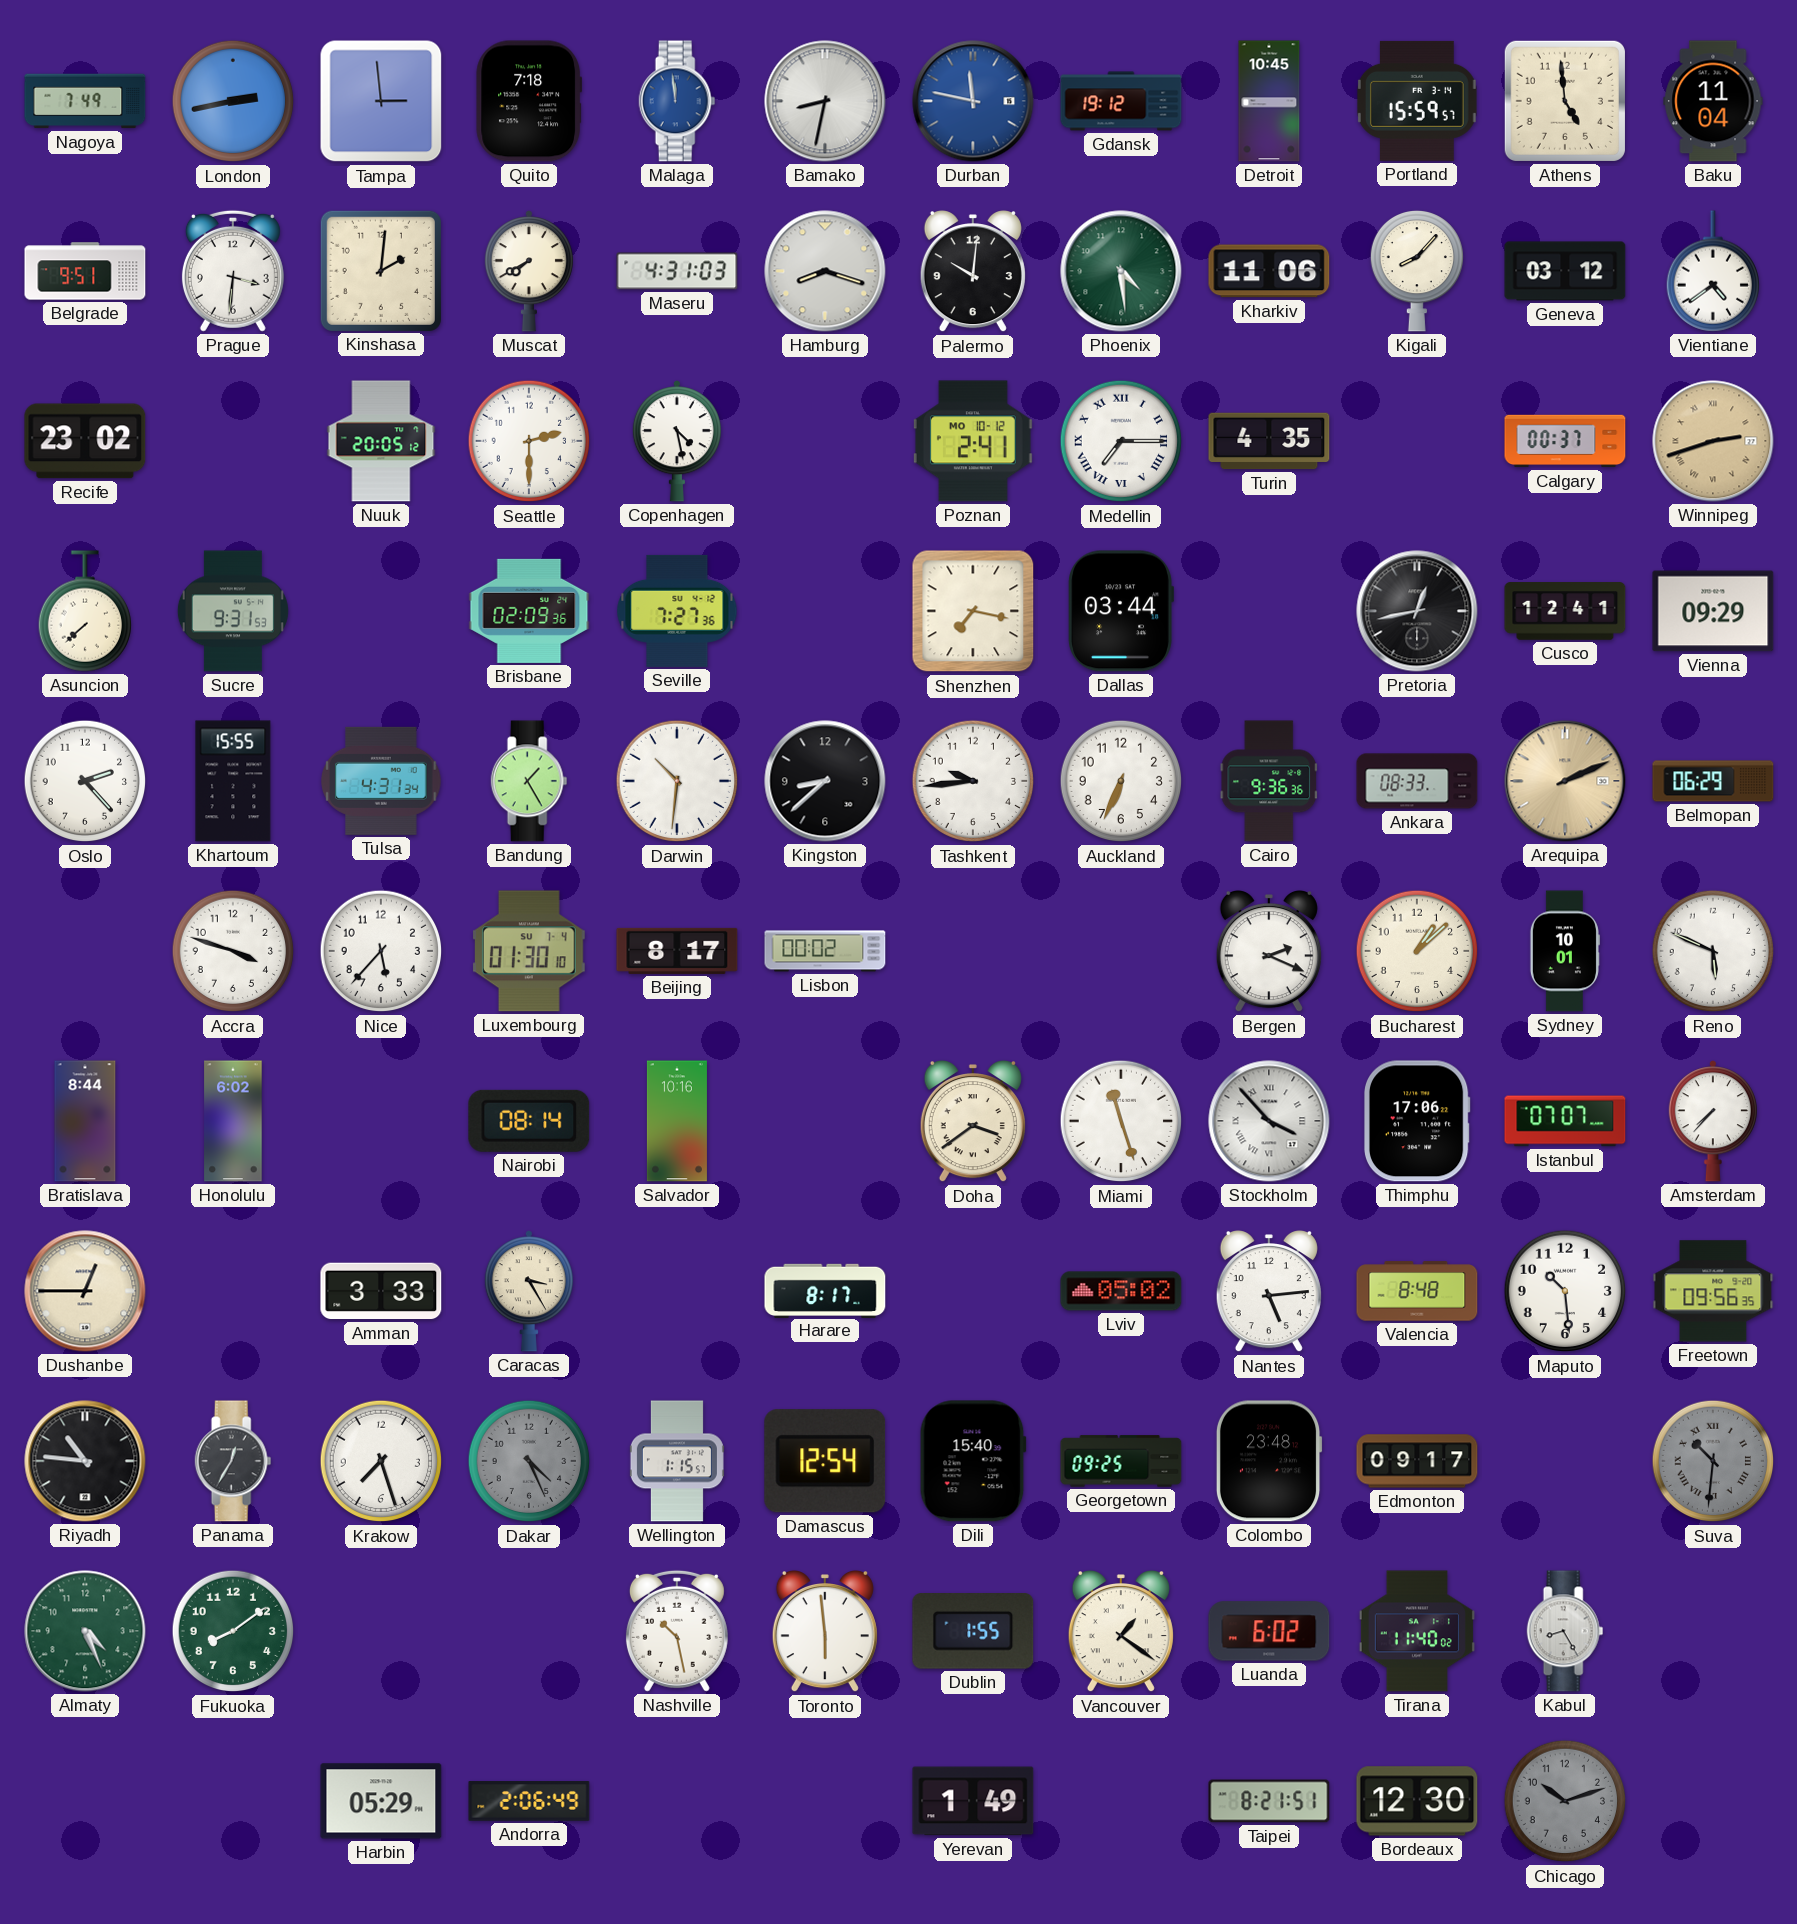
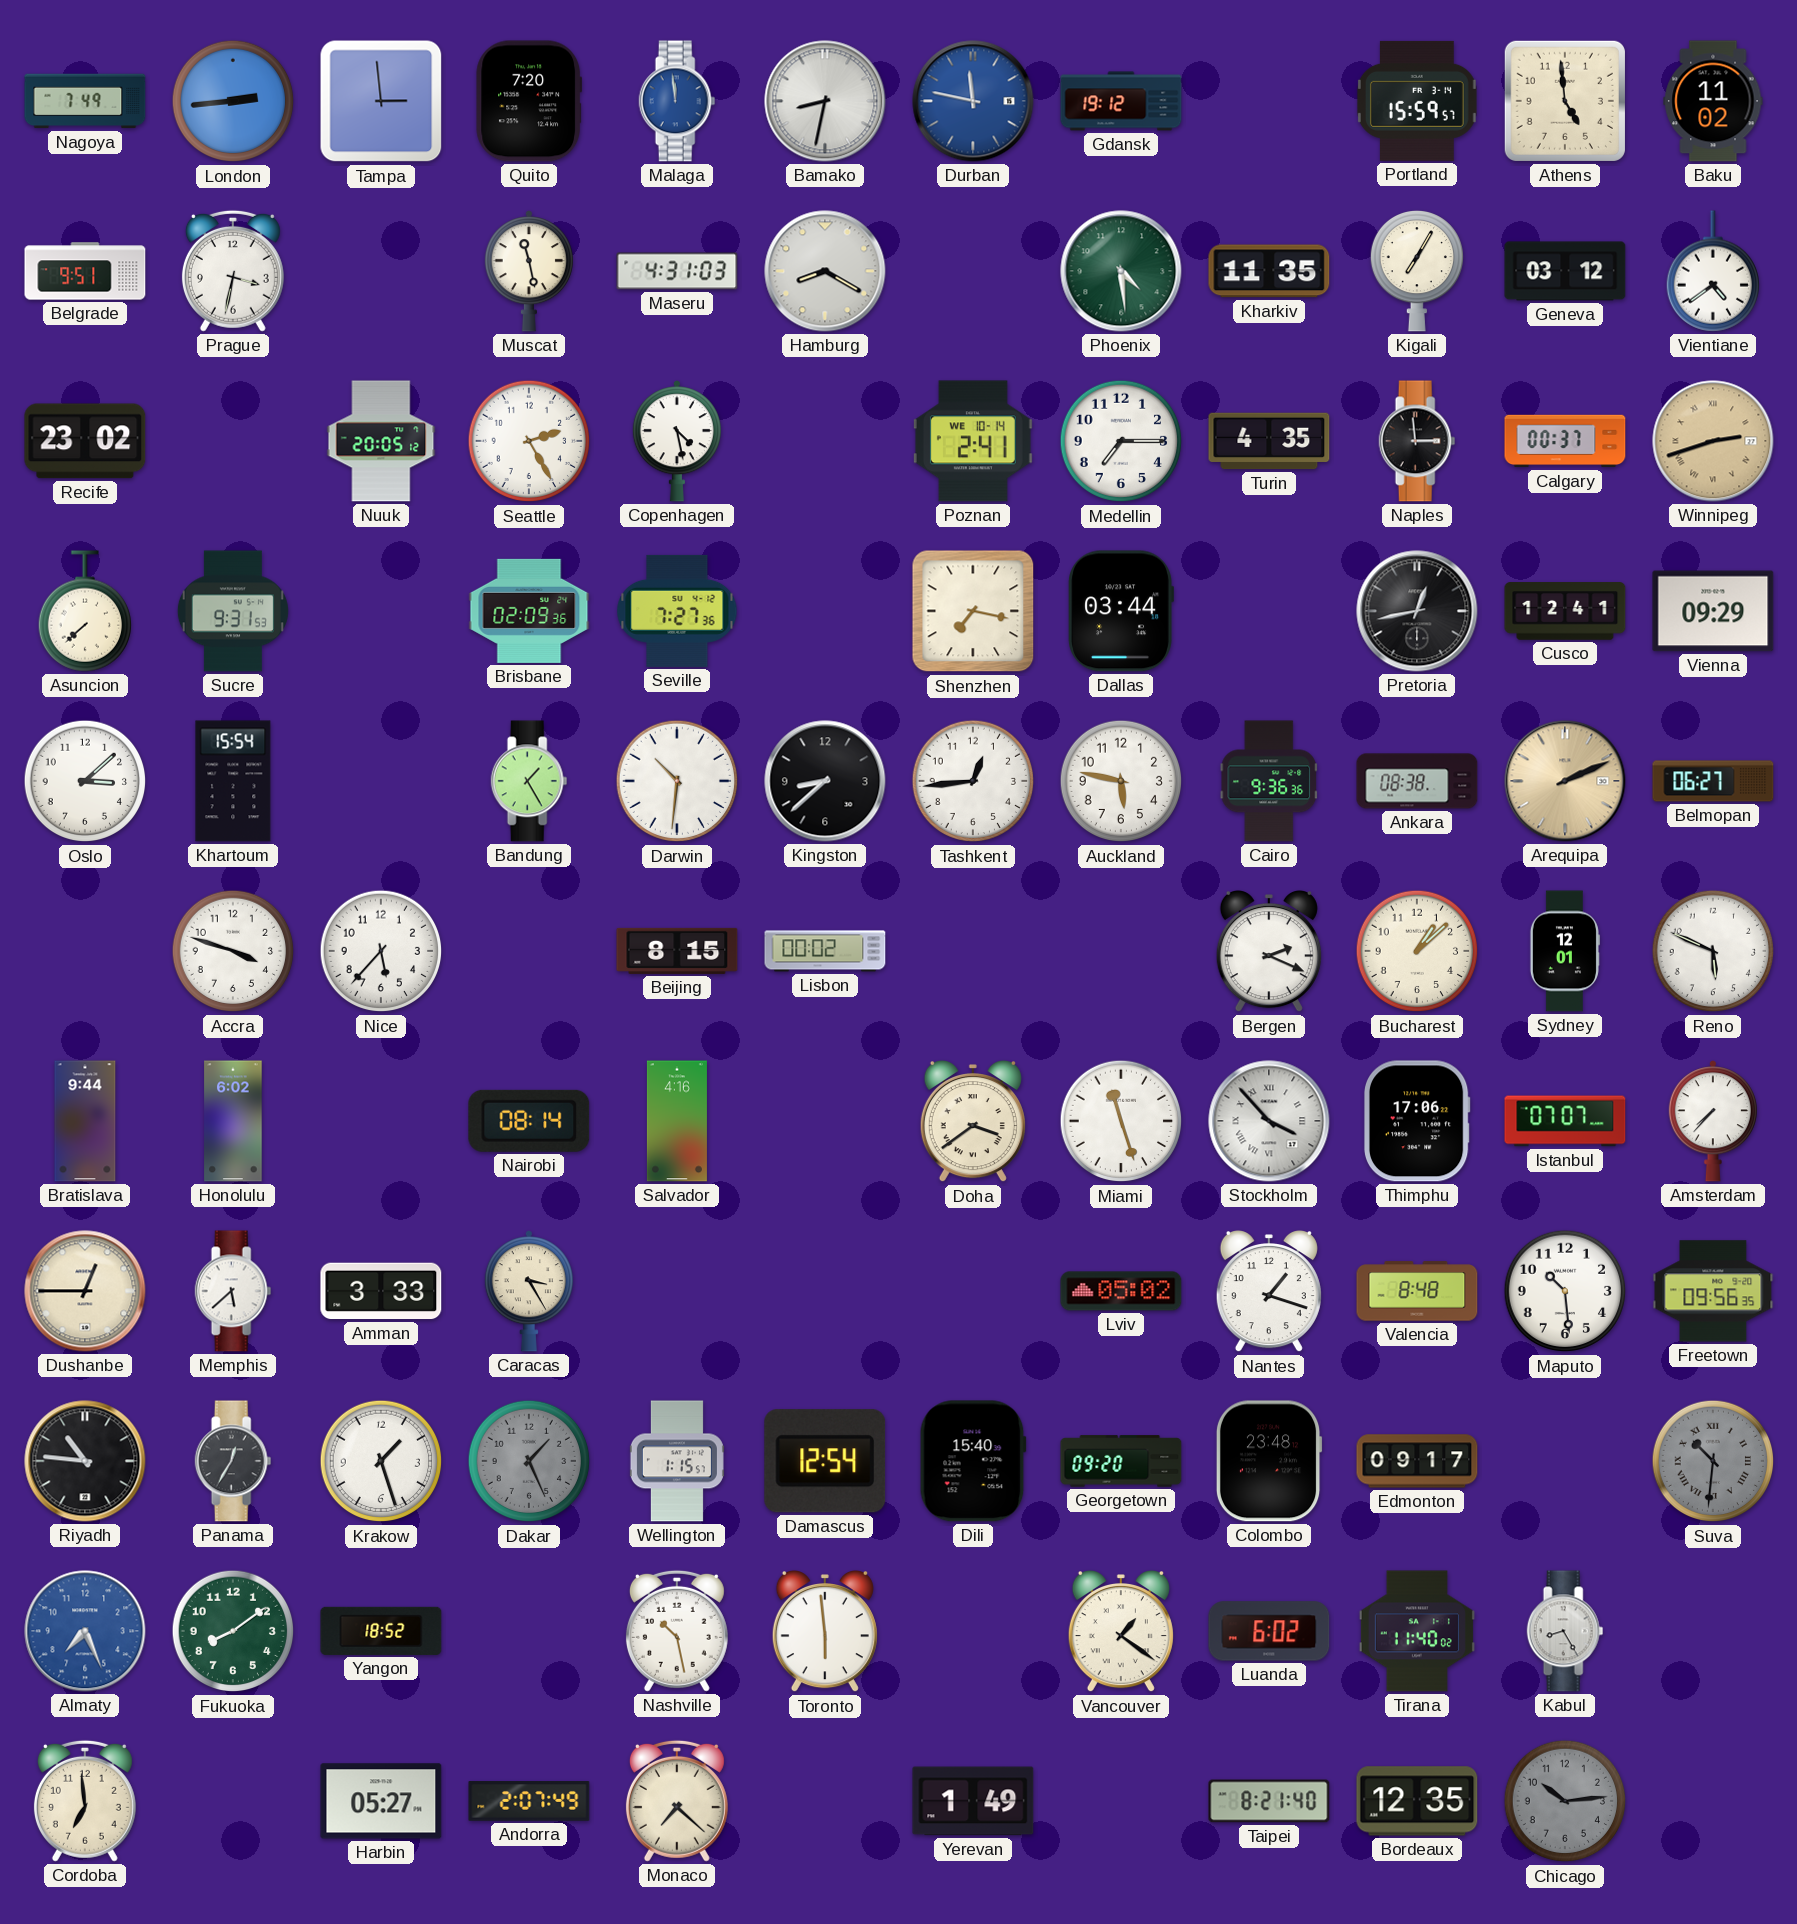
London: 2:43 -> 2:44
Quito: 7:18 -> 7:20
Detroit: 10:45 -> none
Baku: 11:04 -> 11:02
Prague: 3:31 -> 3:32
Kinshasa: 2:01 -> none
Muscat: 7:40 -> 11:28
Hamburg: 8:18 -> 8:20
Palermo: 10:01 -> none
Kharkiv: 11:06 -> 11:35
Kigali: 8:07 -> 7:05
Seattle: 2:30 -> 2:25
Poznan date: MO 10-12 -> WE 10-14
Medellin numerals: Roman -> Arabic
Naples: none -> 2:59
Oslo: 2:23 -> 3:08
Khartoum: 15:55 -> 15:54
Tulsa: 4:31 -> none
Tashkent: 9:44 -> 12:44
Auckland: 6:34 -> 5:47
Ankara: 08:33 -> 08:38
Belmopan: 06:29 -> 06:27
Luxembourg: 01:30 -> none
Beijing: 8:17 -> 8:15
Sydney: 10:01 -> 12:01
Bratislava: 8:44 -> 9:44
Salvador: 10:16 -> 4:16
Memphis: none -> 5:38
Harare: 8:17 -> none
Nantes: 5:14 -> 1:18
Krakow: 7:27 -> 1:27
Dakar: 4:26 -> 1:26
Georgetown: 09:25 -> 09:20
Almaty: 4:26 -> 7:26
Almaty dial: green -> blue
Yangon: none -> 18:52
Dublin: 1:55 -> none
Cordoba: none -> 6:59
Harbin: 05:29 -> 05:27
Andorra: 2:06 -> 2:07
Monaco: none -> 7:22
Taipei: 8:21:51 -> 8:21:40
Bordeaux: 12:30 -> 12:35
Chicago: 10:12 -> 10:14
